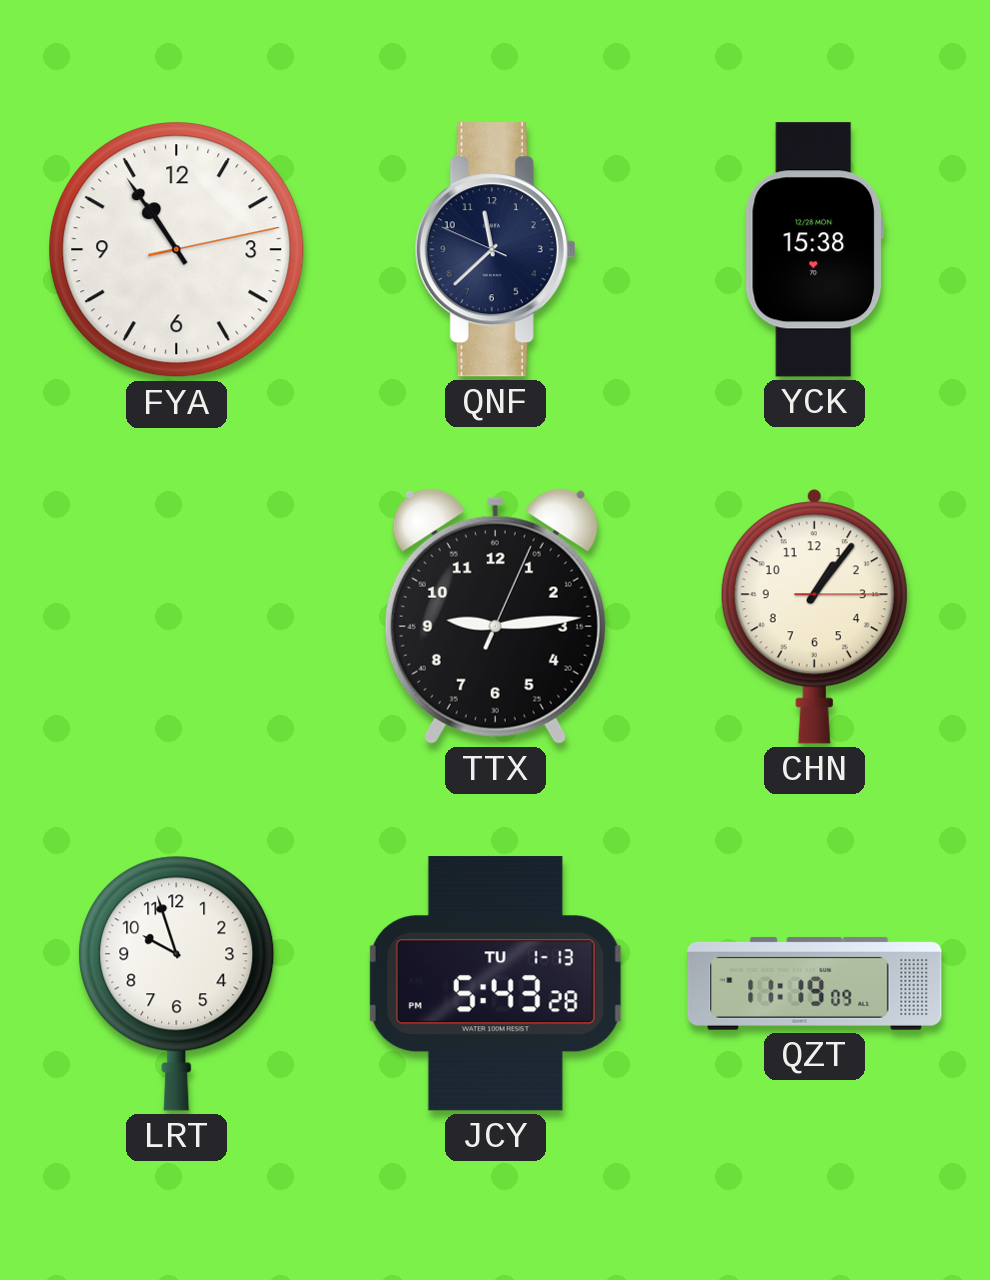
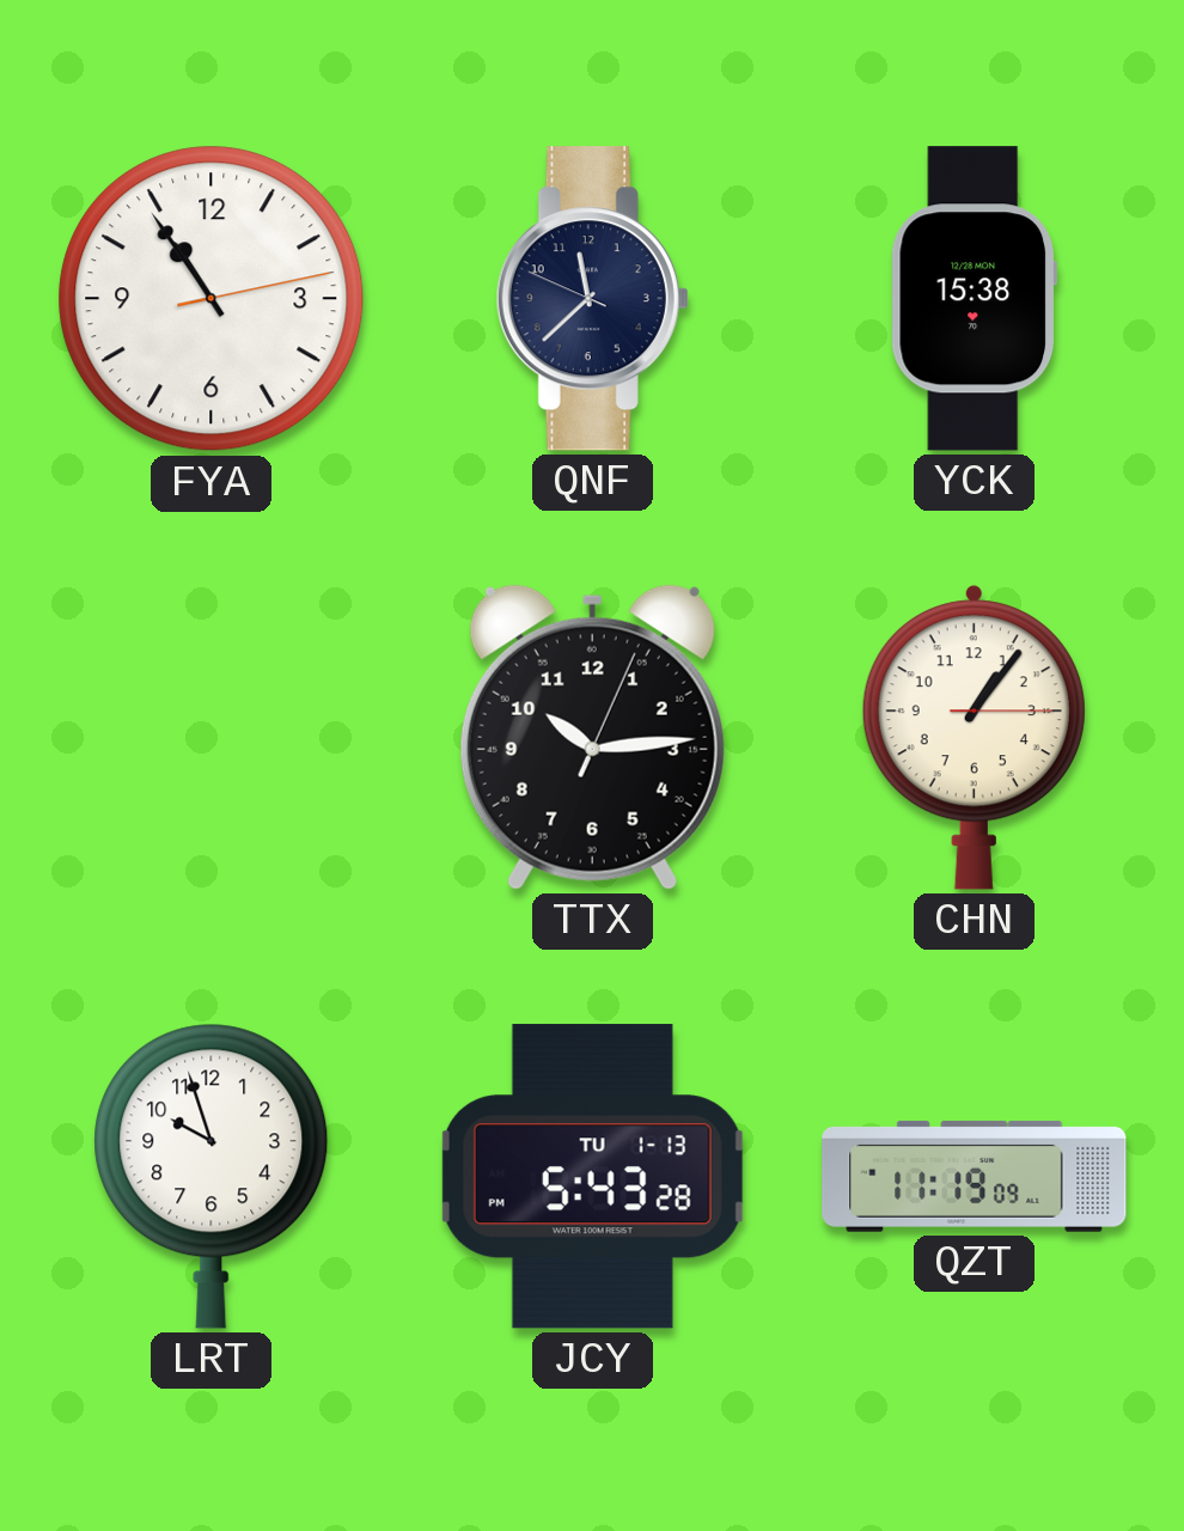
TTX: 9:14 -> 10:14
